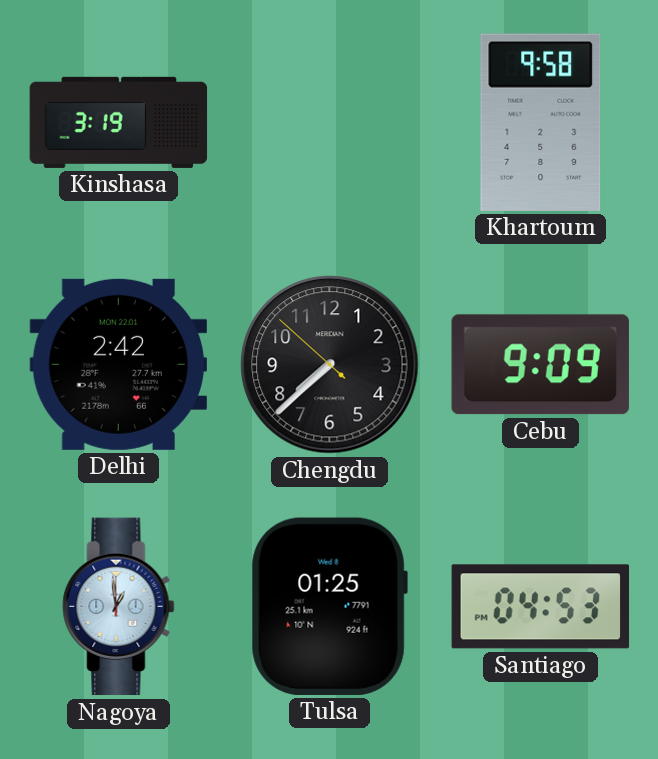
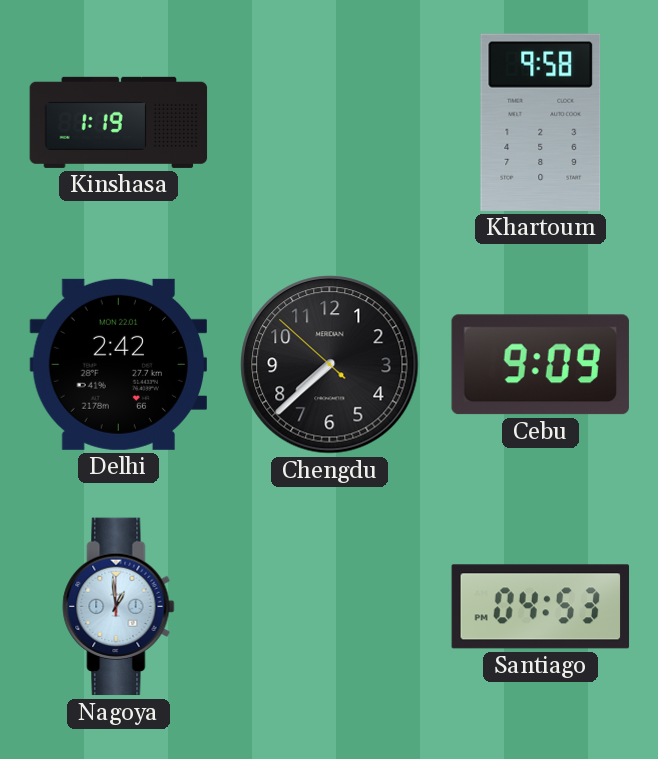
Kinshasa: 3:19 -> 1:19
Tulsa: 01:25 -> none
